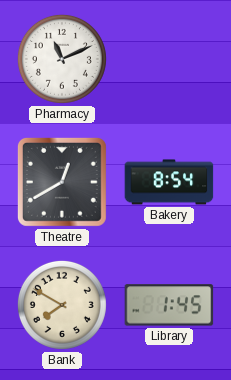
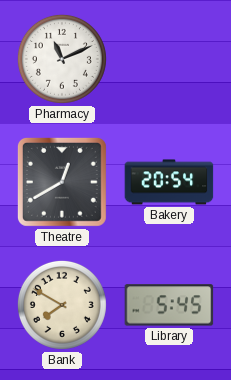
Bakery: 8:54 -> 20:54
Library: 1:45 -> 5:45
